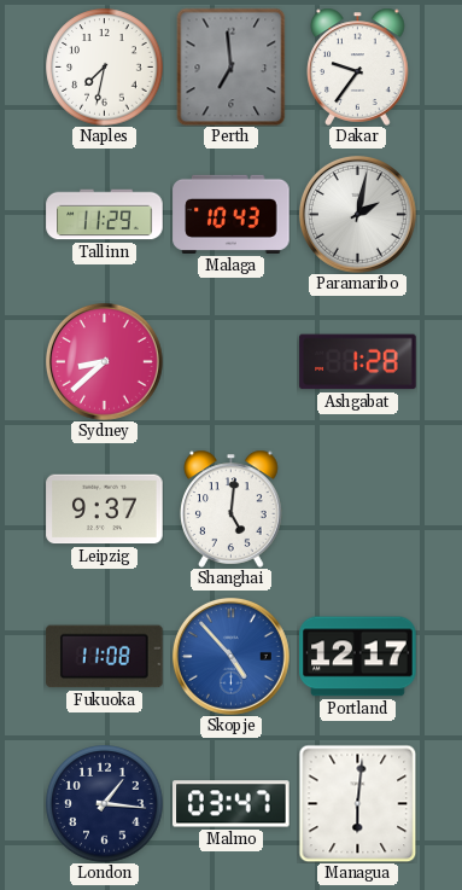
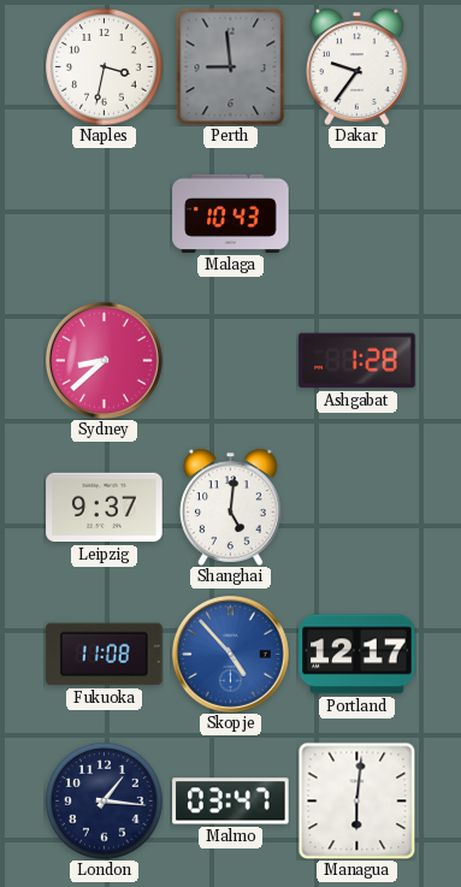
Naples: 7:32 -> 3:32
Perth: 6:59 -> 8:59
Tallinn: 11:29 -> none
Paramaribo: 2:02 -> none
